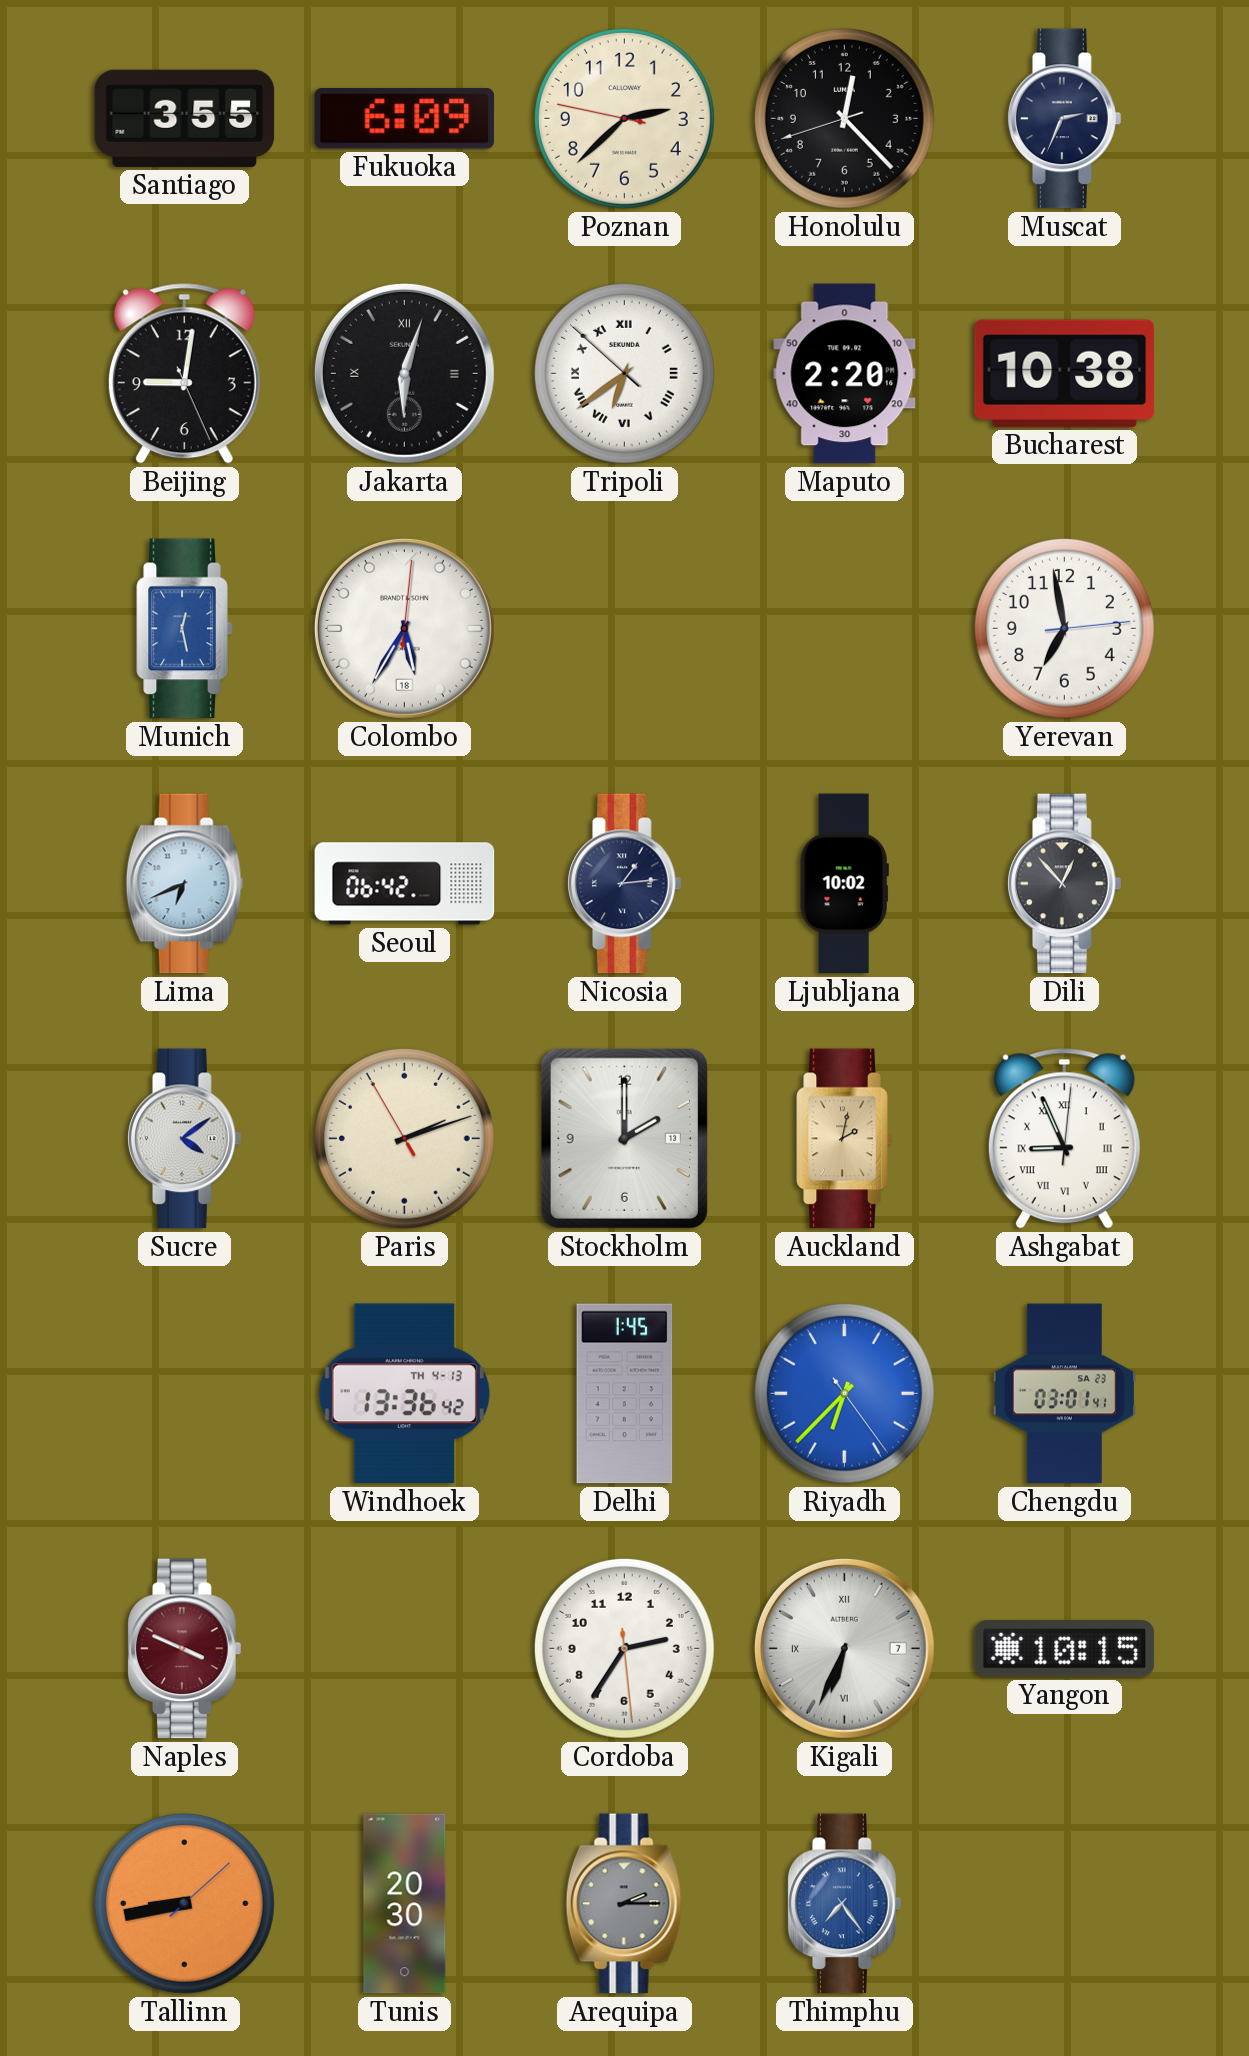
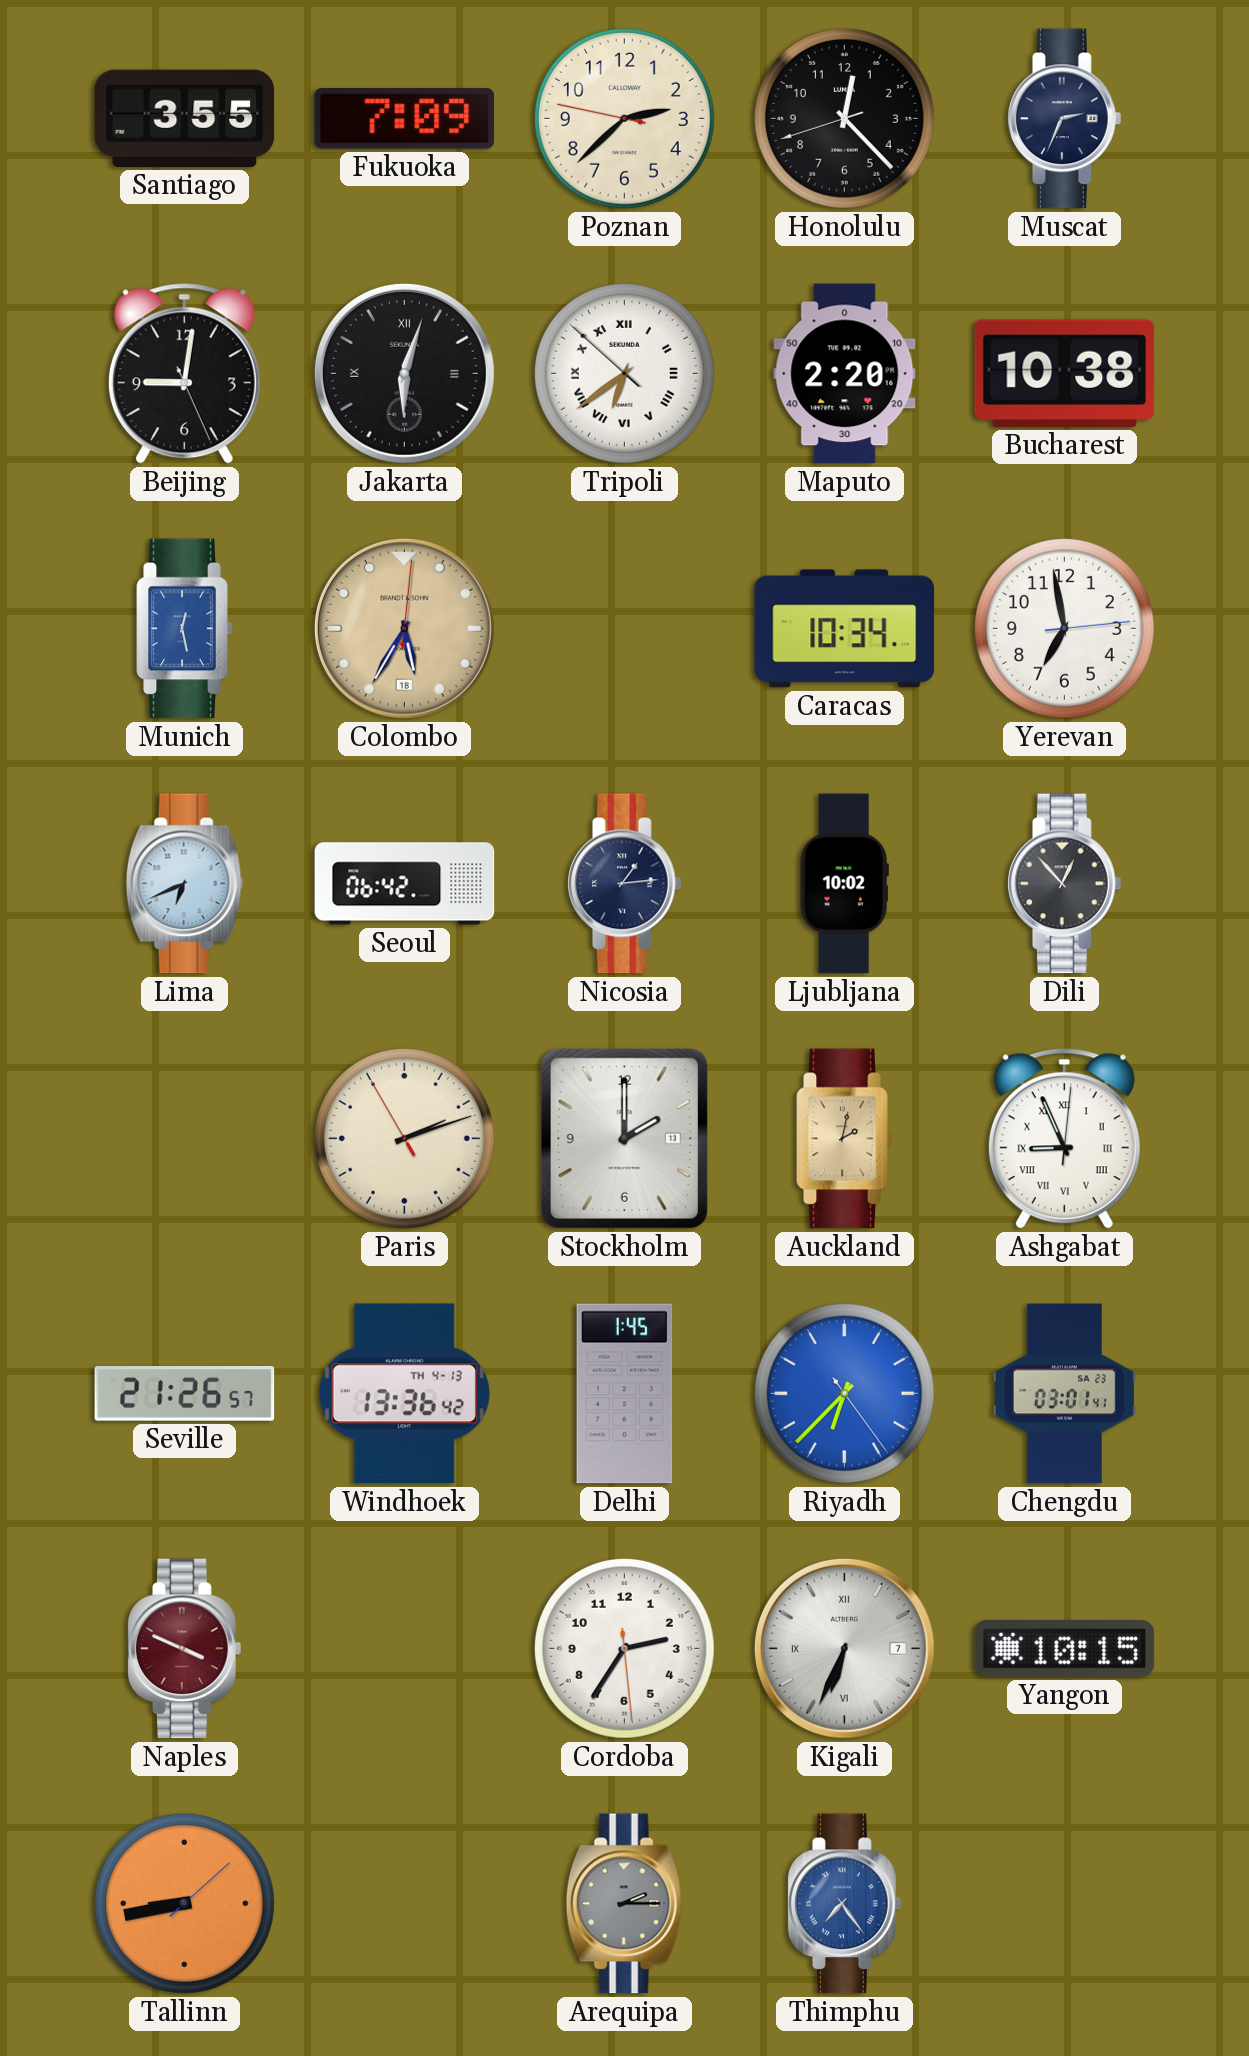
Fukuoka: 6:09 -> 7:09
Colombo dial: white -> champagne
Caracas: none -> 10:34
Sucre: 4:09 -> none
Seville: none -> 21:26
Tunis: 20:30 -> none
